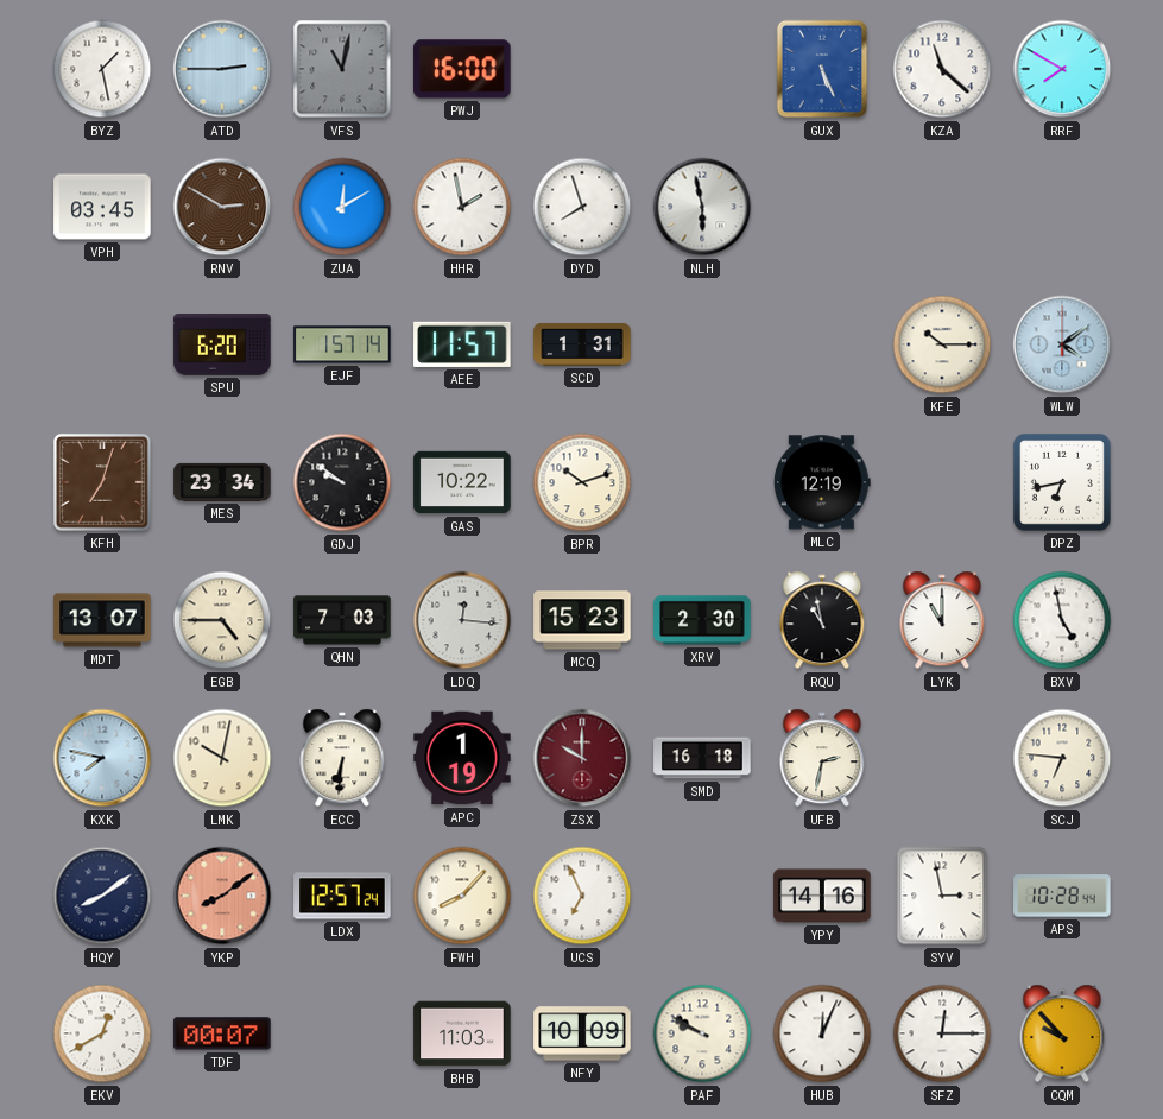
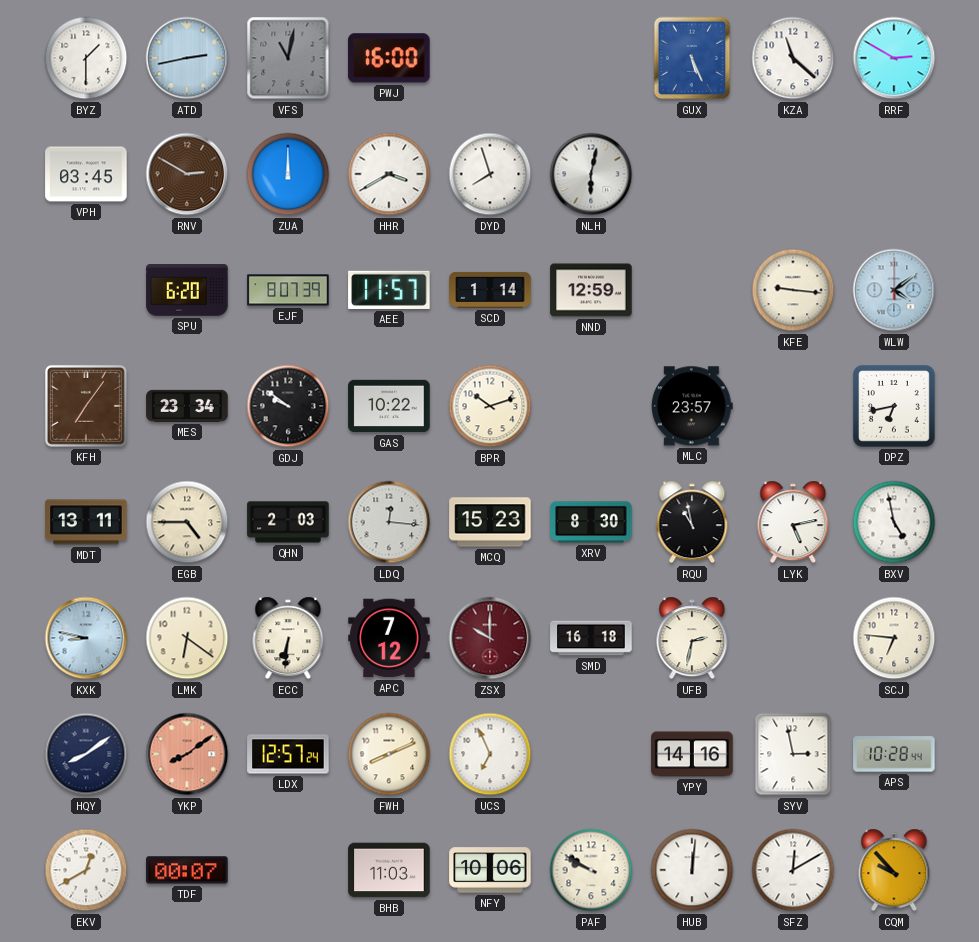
BYZ: 1:28 -> 1:30
ATD: 2:45 -> 2:43
RRF: 7:50 -> 2:50
ZUA: 12:10 -> 12:00
HHR: 1:58 -> 3:40
NLH: 5:58 -> 6:02
EJF: 1:57 -> 8:07
SCD: 1:31 -> 1:14
NND: none -> 12:59
KFE: 10:15 -> 9:16
KFH: 7:03 -> 7:06
MLC: 12:19 -> 23:57
MDT: 13:07 -> 13:11
QHN: 7:03 -> 2:03
XRV: 2:30 -> 8:30
LYK: 11:00 -> 5:13
KXK: 7:47 -> 8:47
LMK: 10:02 -> 6:21
APC: 1:19 -> 7:12
FWH: 8:07 -> 8:11
NFY: 10:09 -> 10:06
HUB: 12:04 -> 12:01
SFZ: 12:15 -> 12:10
